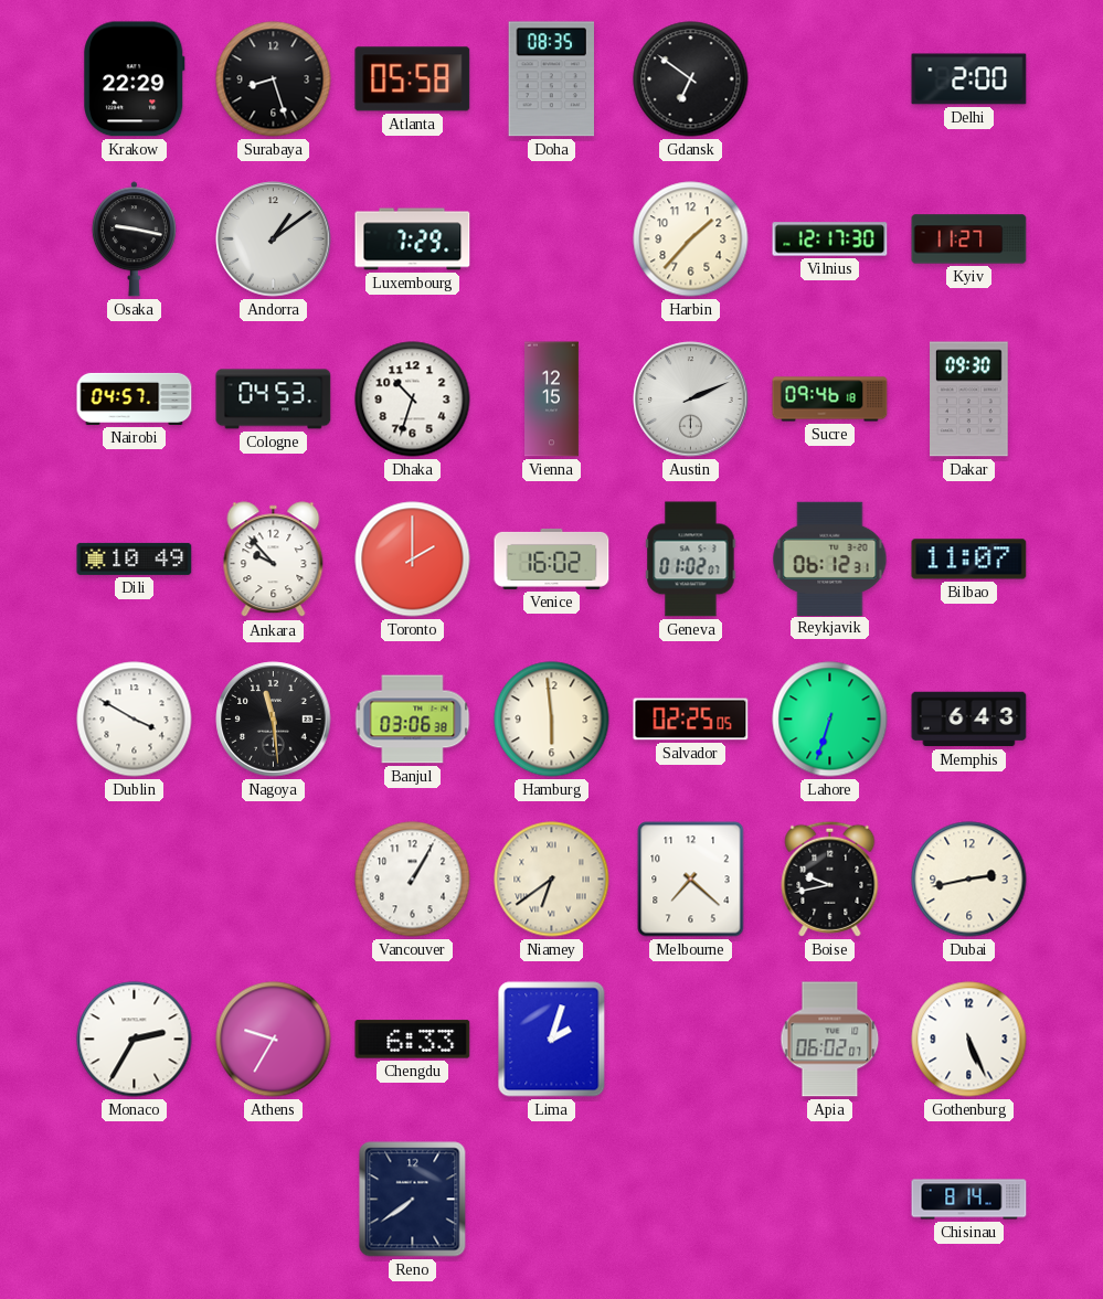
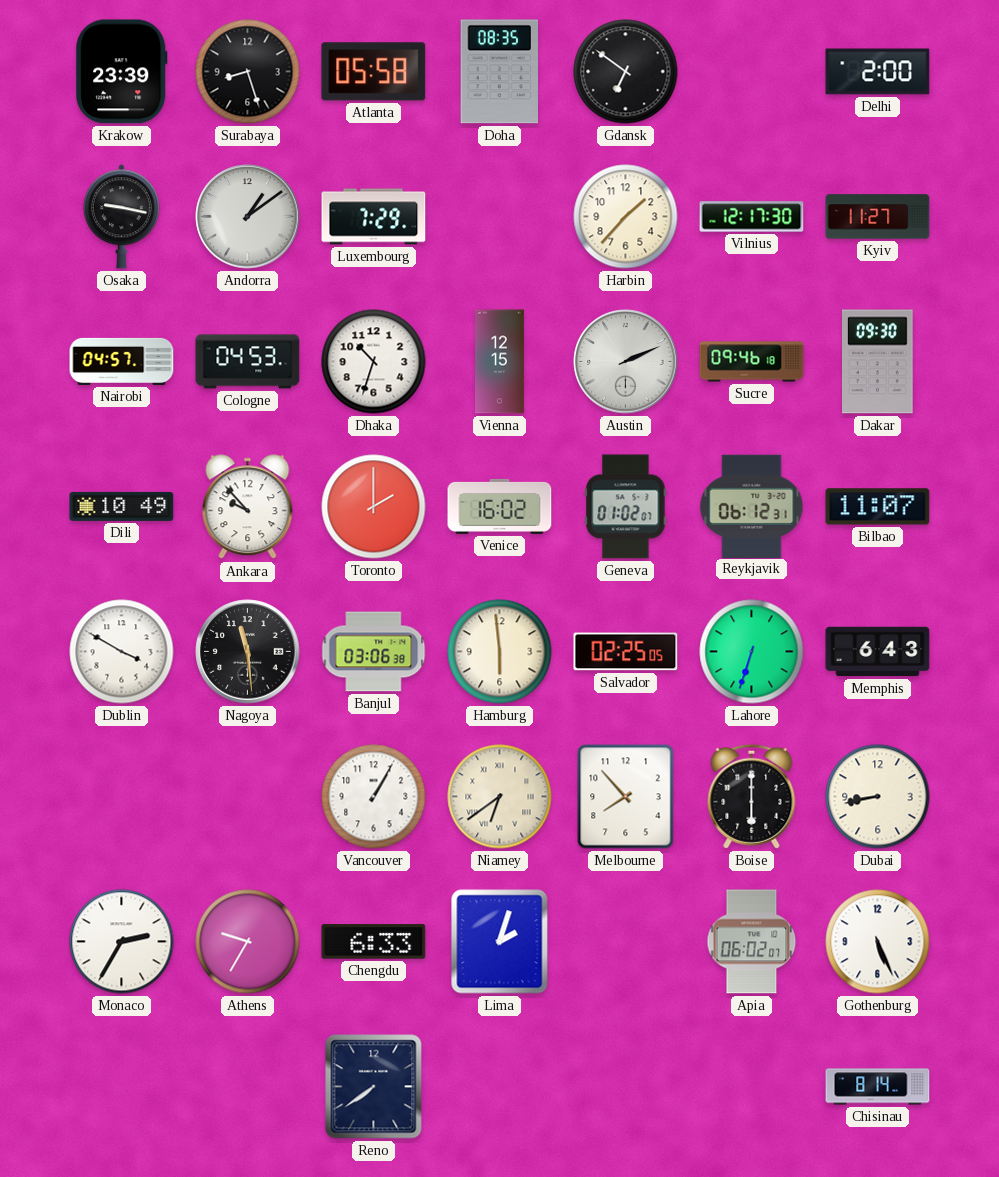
Krakow: 22:29 -> 23:39
Melbourne: 7:22 -> 7:53
Boise: 9:43 -> 6:00
Dubai: 2:43 -> 8:43
